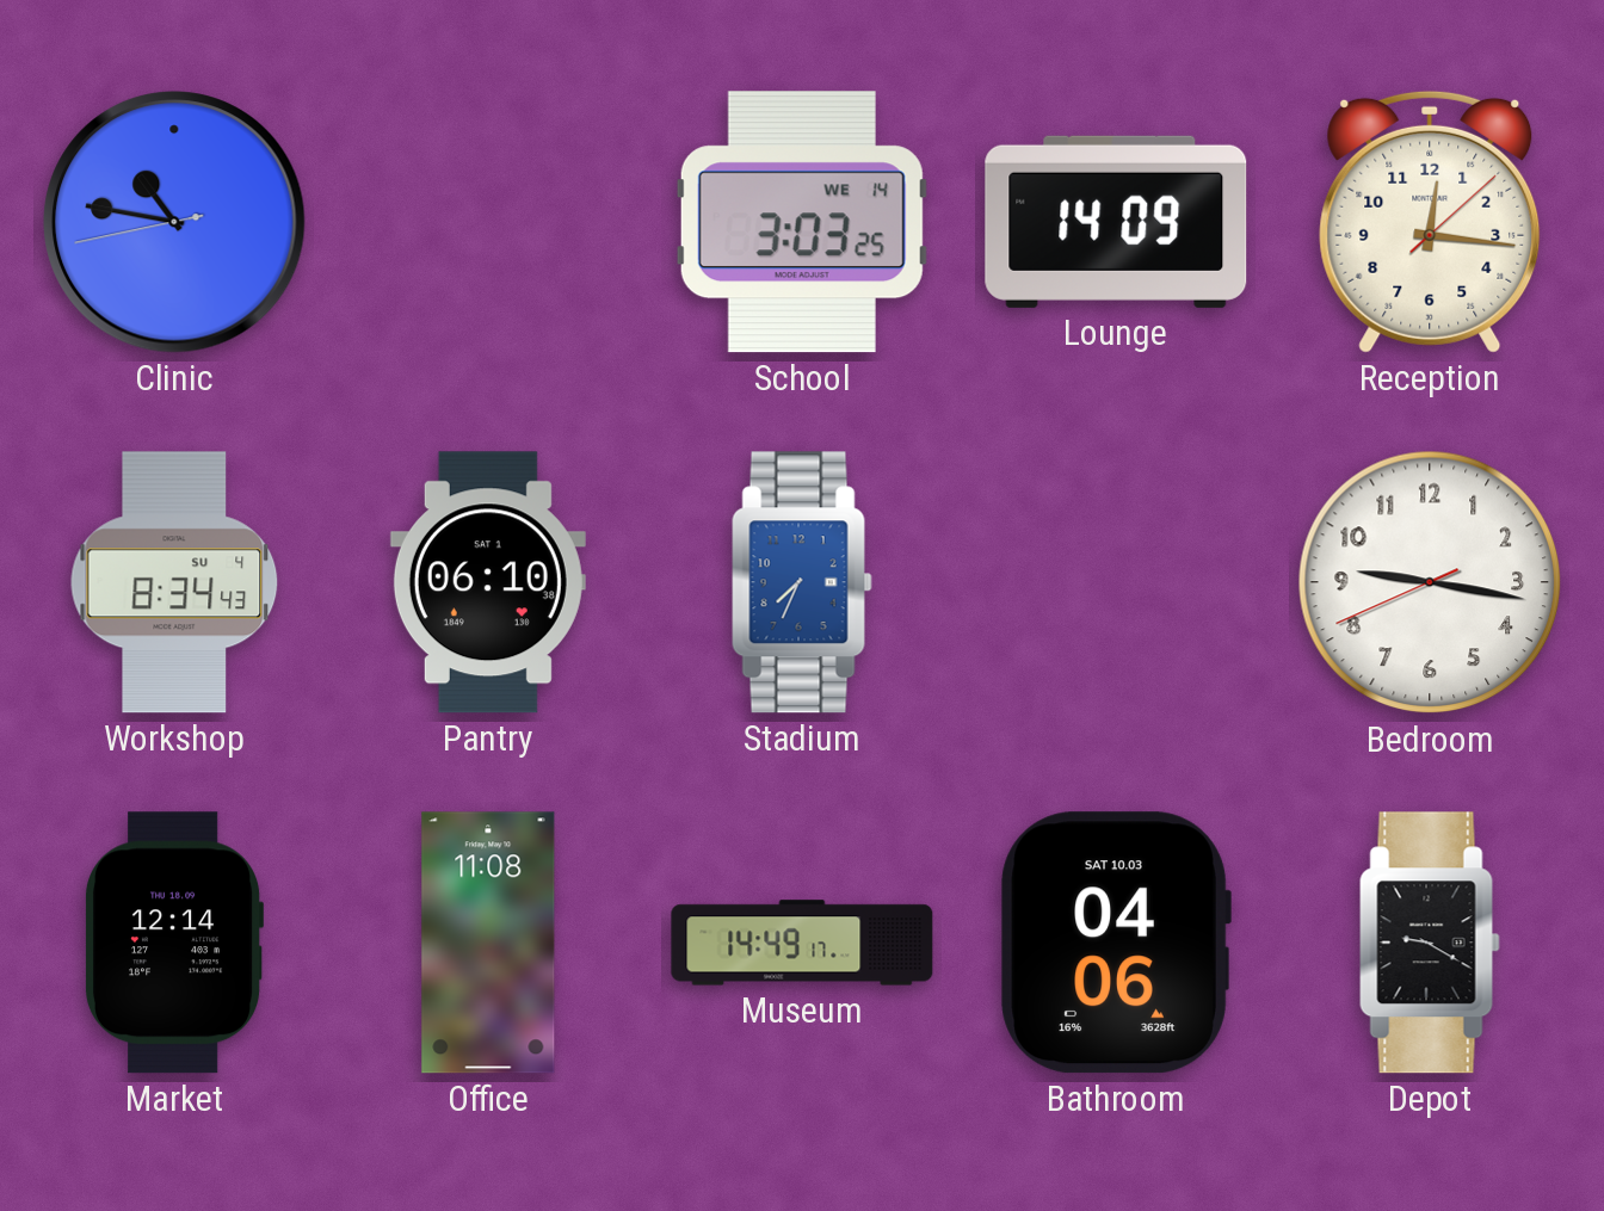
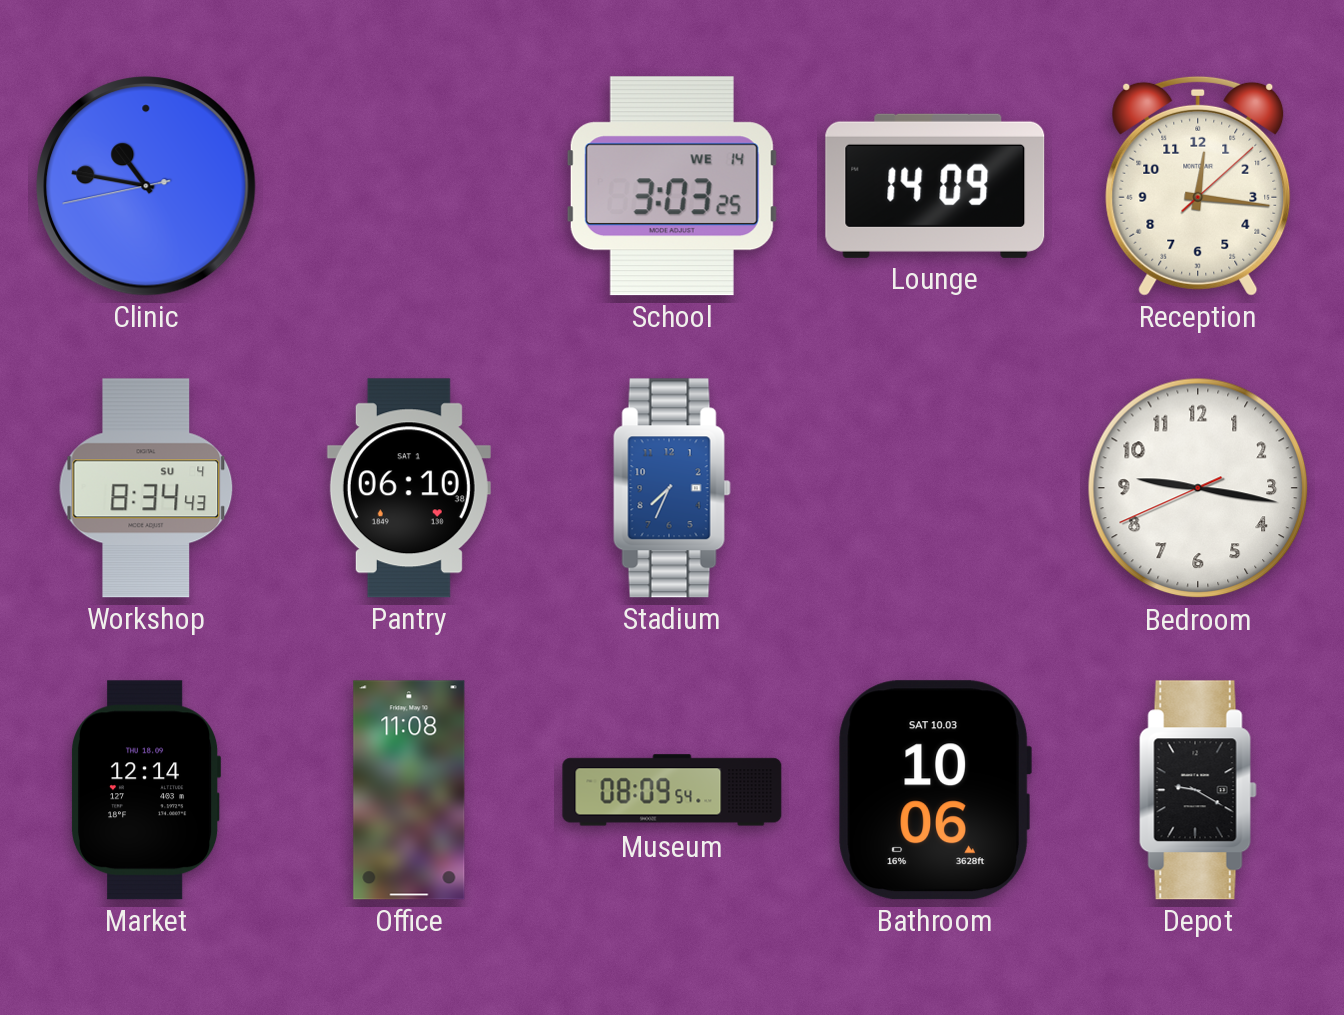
Museum: 14:49 -> 08:09
Bathroom: 04:06 -> 10:06
